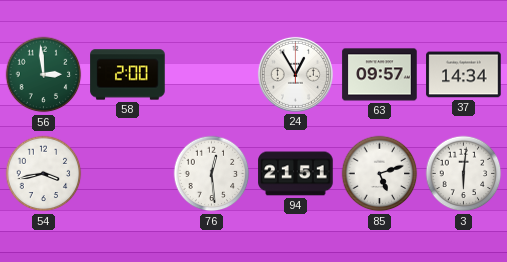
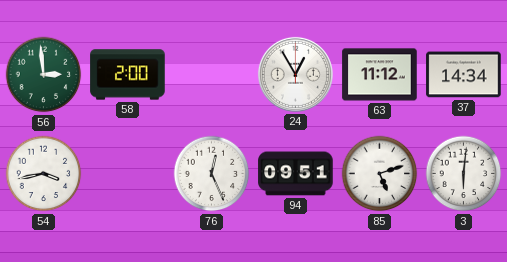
63: 09:57 -> 11:12
76: 12:29 -> 12:26
94: 21:51 -> 09:51
